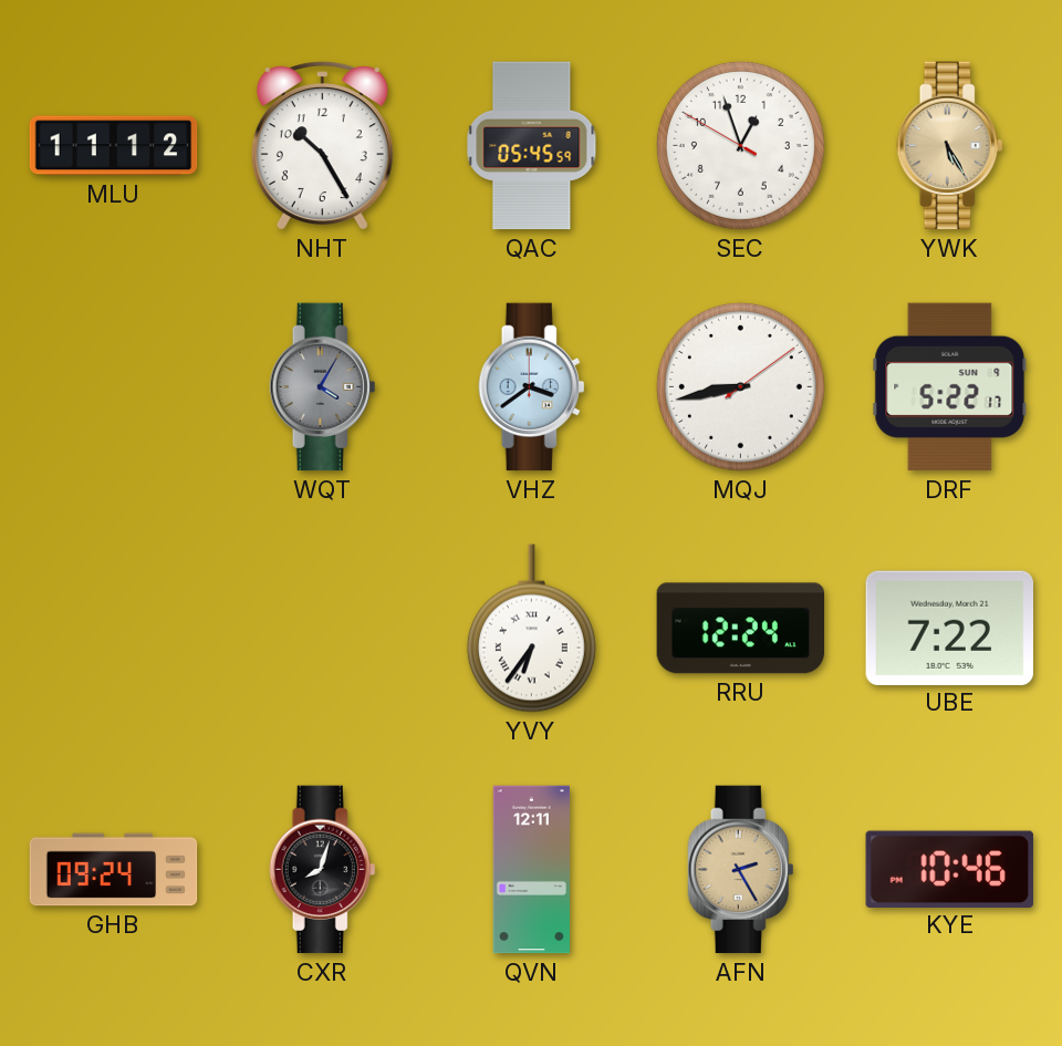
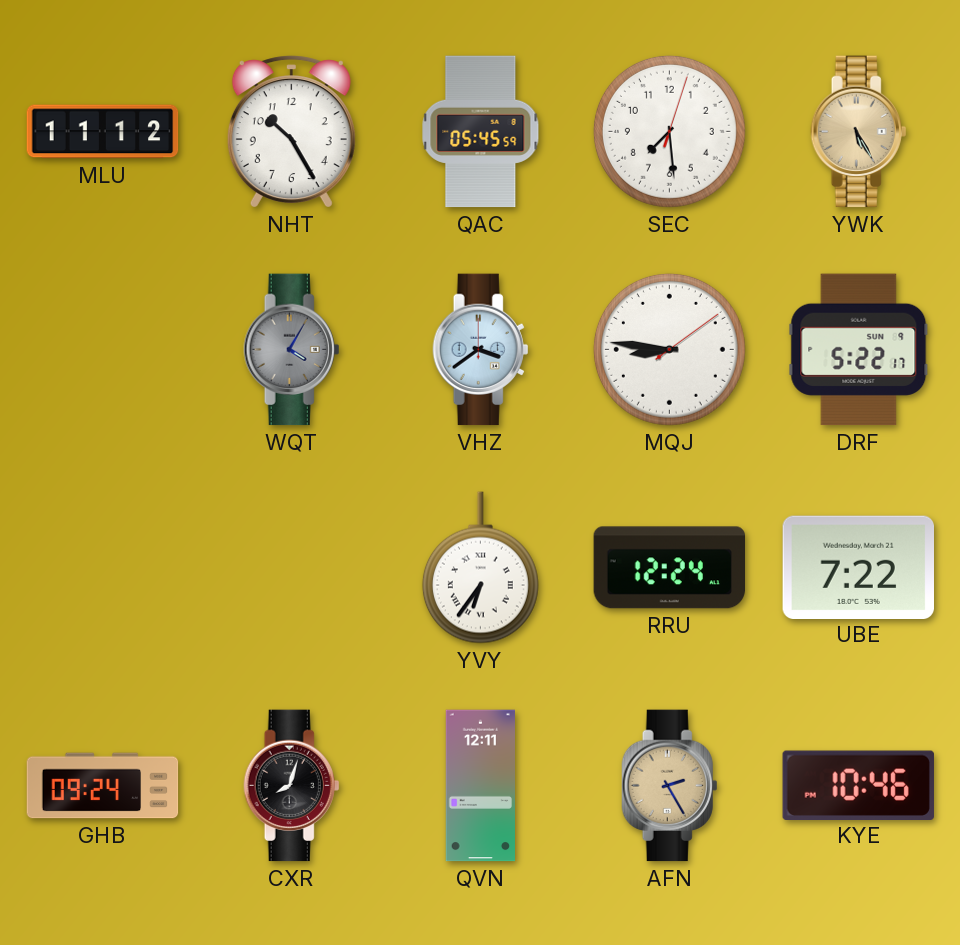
SEC: 12:56 -> 7:29
MQJ: 8:43 -> 8:46
